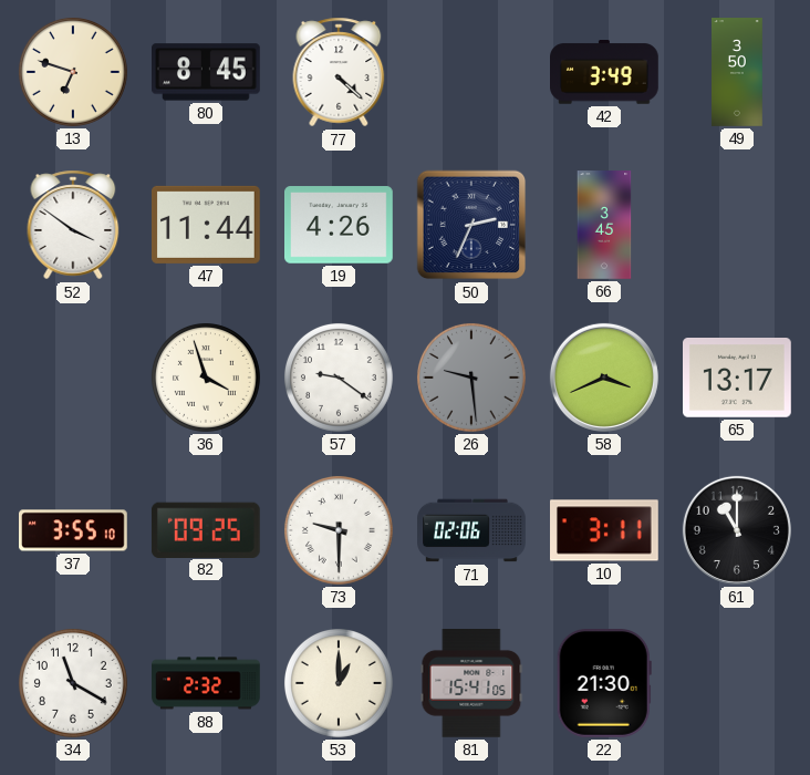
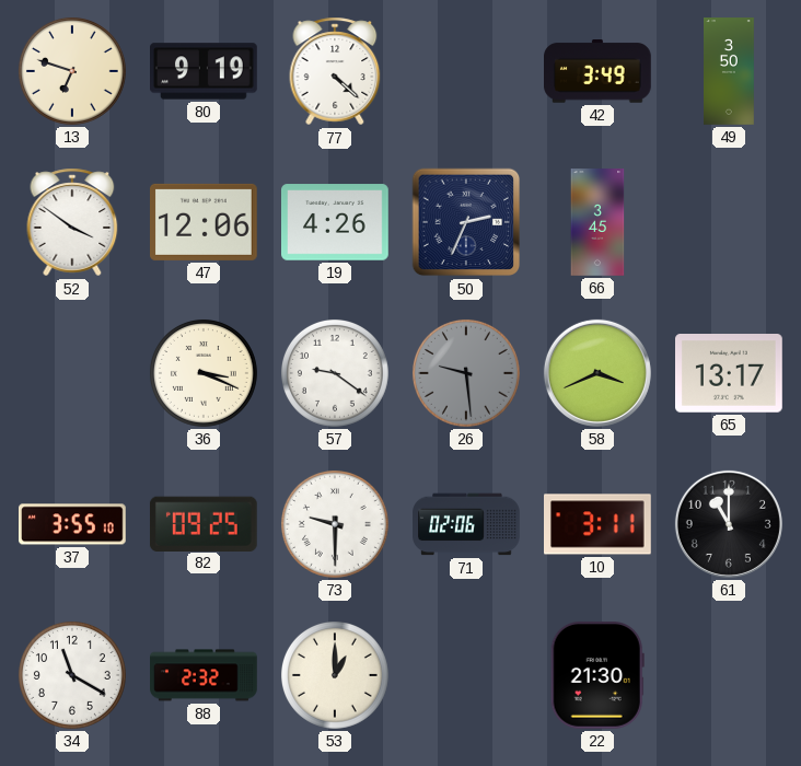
80: 8:45 -> 9:19
47: 11:44 -> 12:06
36: 3:57 -> 3:19
81: 15:41 -> none
